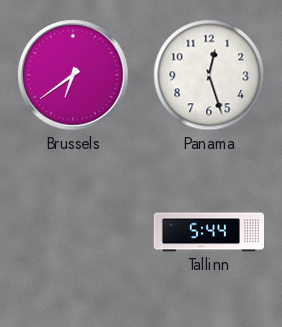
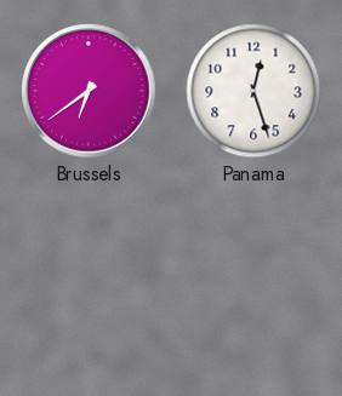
Tallinn: 5:44 -> none
